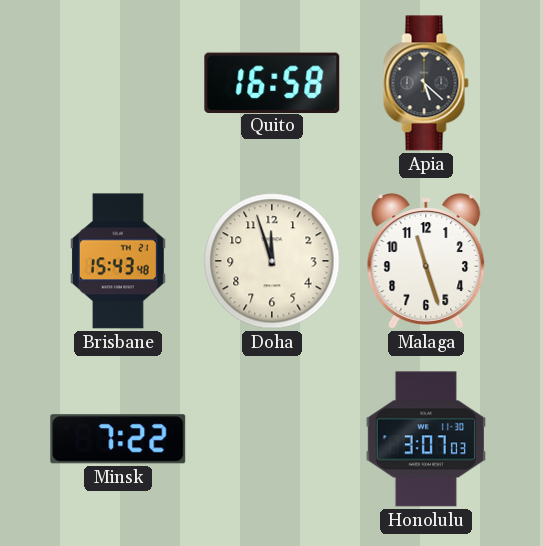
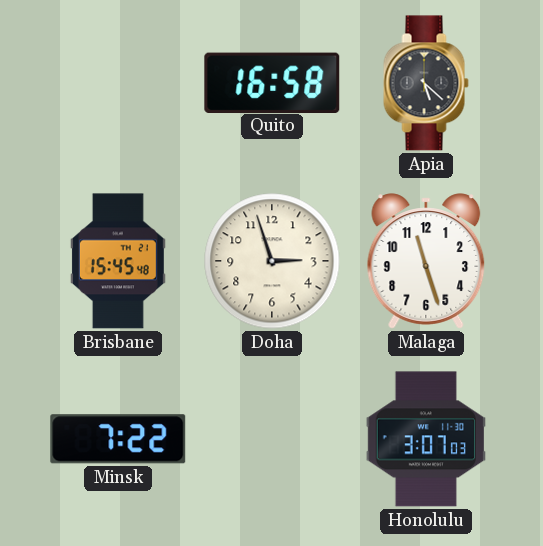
Brisbane: 15:43 -> 15:45
Doha: 11:57 -> 2:57
